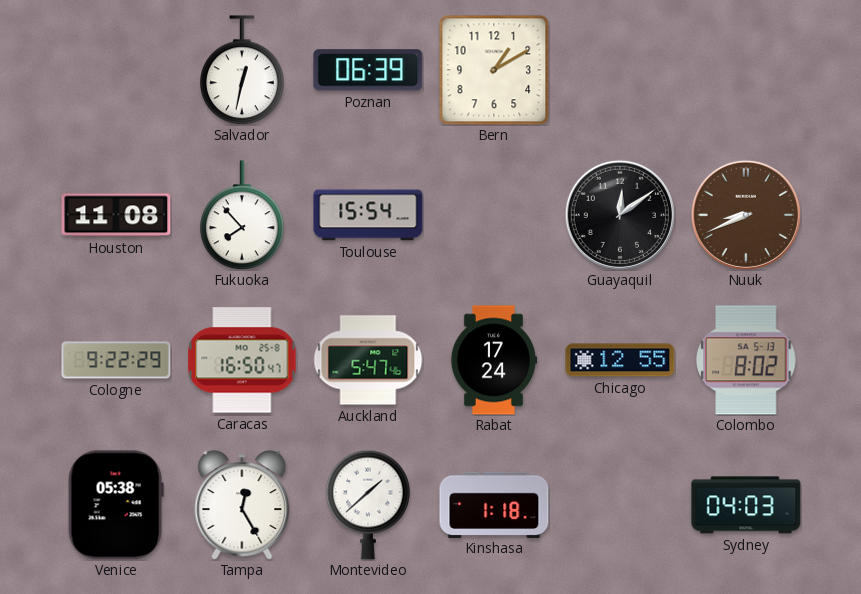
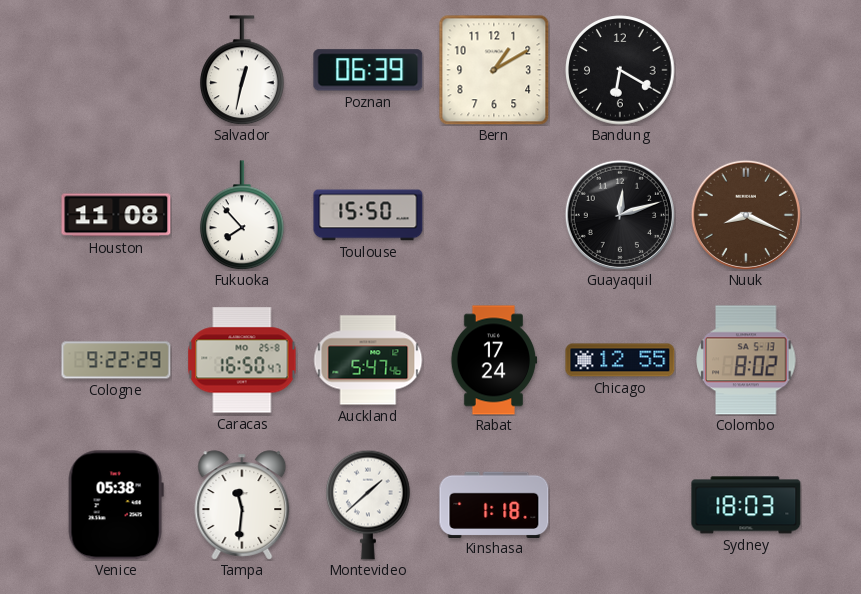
Bandung: none -> 6:20
Toulouse: 15:54 -> 15:50
Guayaquil: 12:09 -> 12:12
Nuuk: 8:41 -> 8:19
Tampa: 12:25 -> 11:31
Sydney: 04:03 -> 18:03
